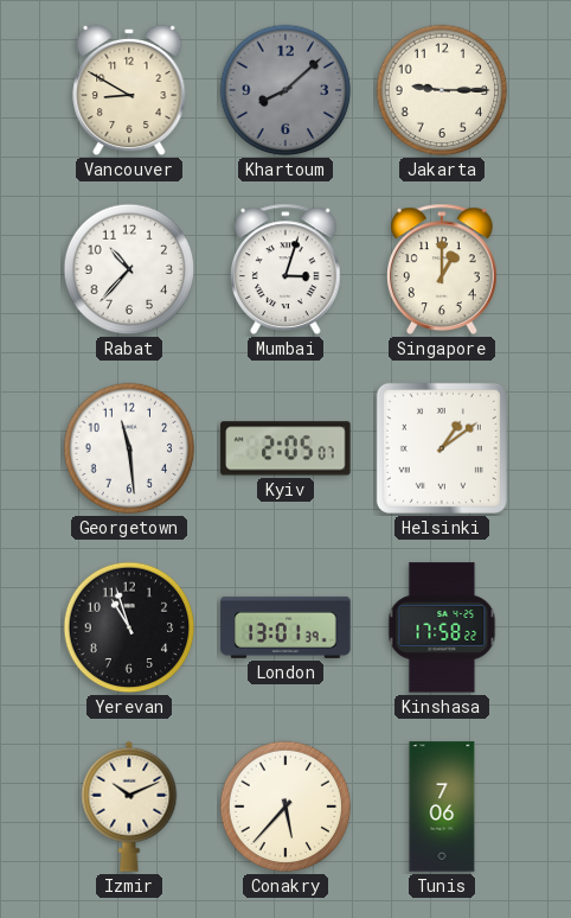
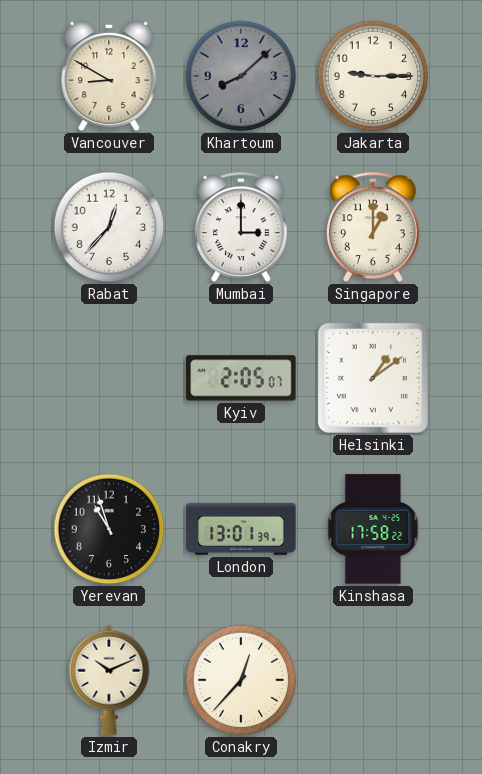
Rabat: 10:37 -> 12:37
Mumbai: 3:03 -> 3:00
Georgetown: 11:29 -> none
Conakry: 5:37 -> 12:37
Tunis: 7:06 -> none
